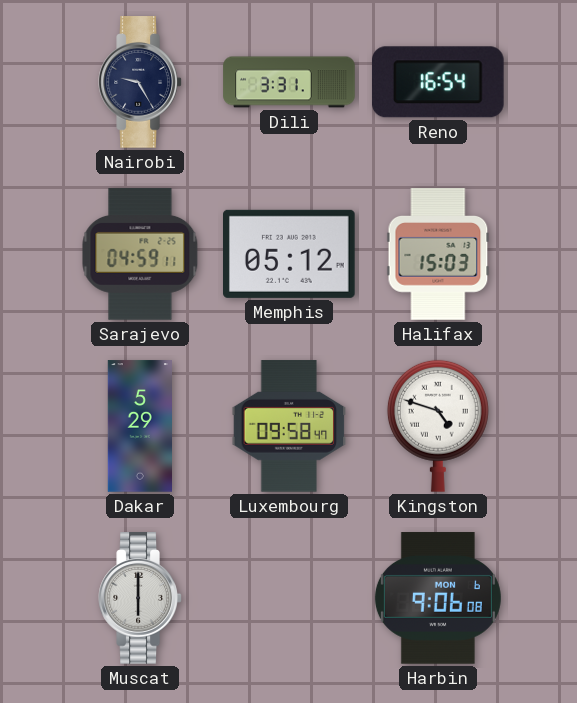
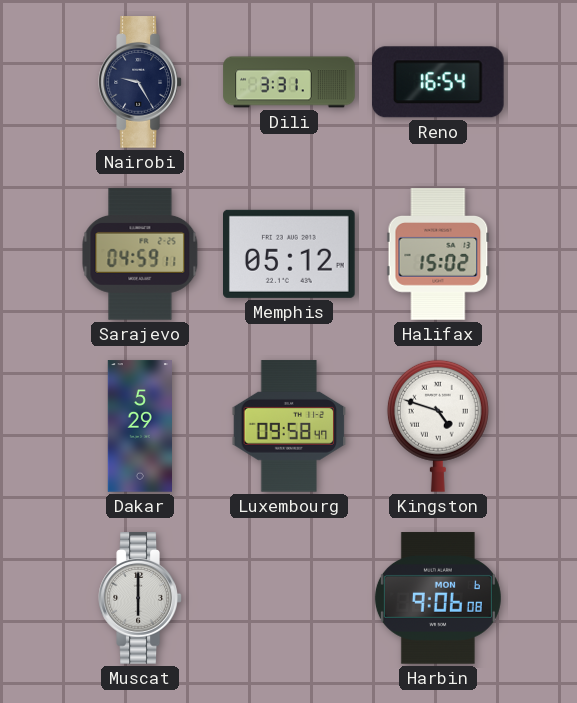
Halifax: 15:03 -> 15:02
